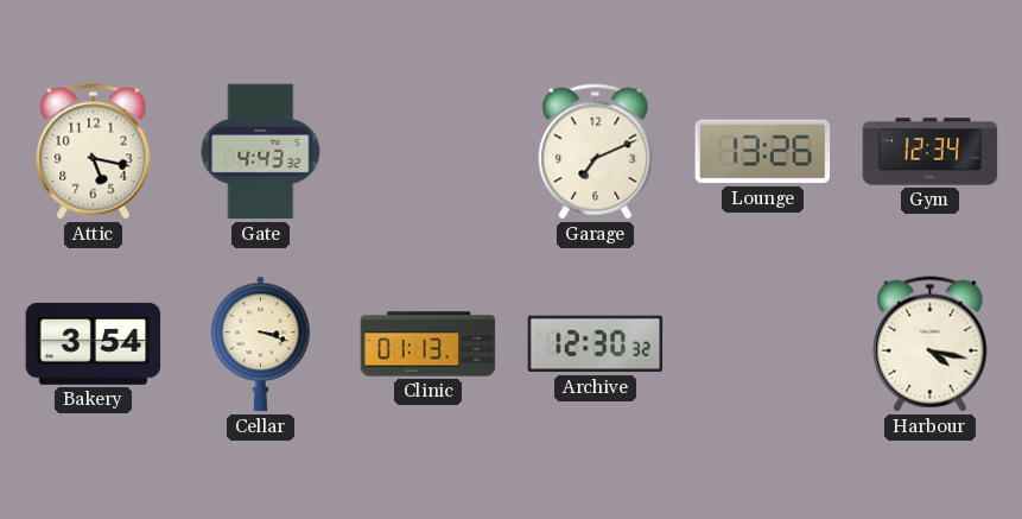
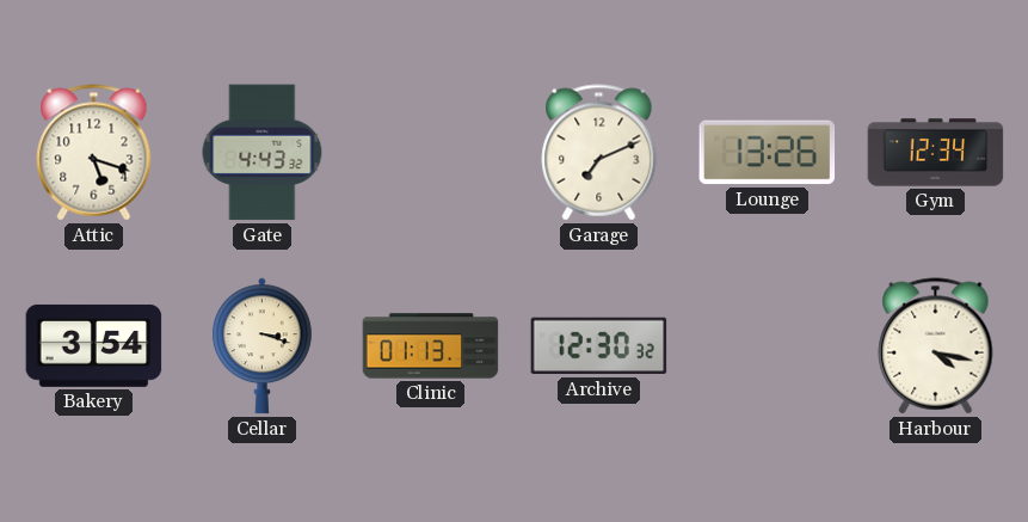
Attic: 5:17 -> 5:18
